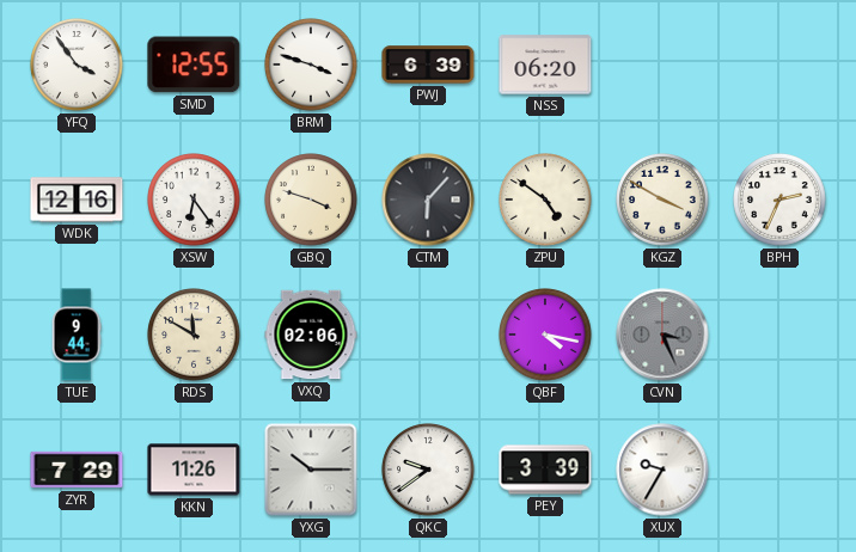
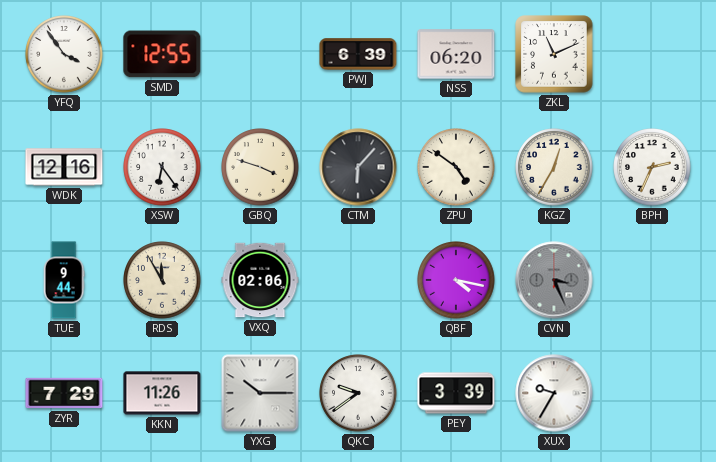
BRM: 3:48 -> none
ZKL: none -> 11:11
KGZ: 3:50 -> 12:35
RDS: 11:50 -> 11:55
